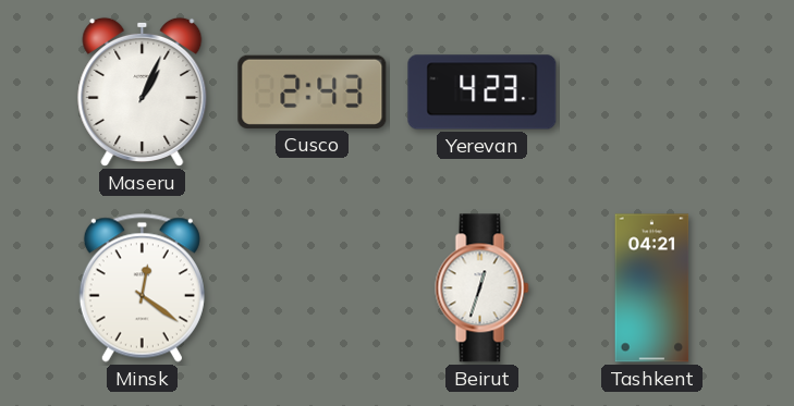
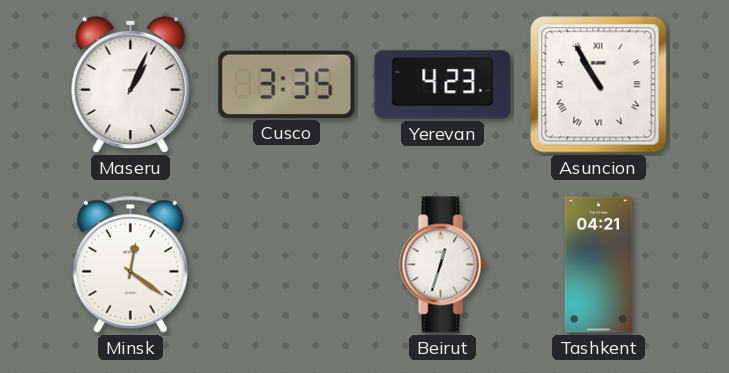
Cusco: 2:43 -> 3:35
Asuncion: none -> 10:55
